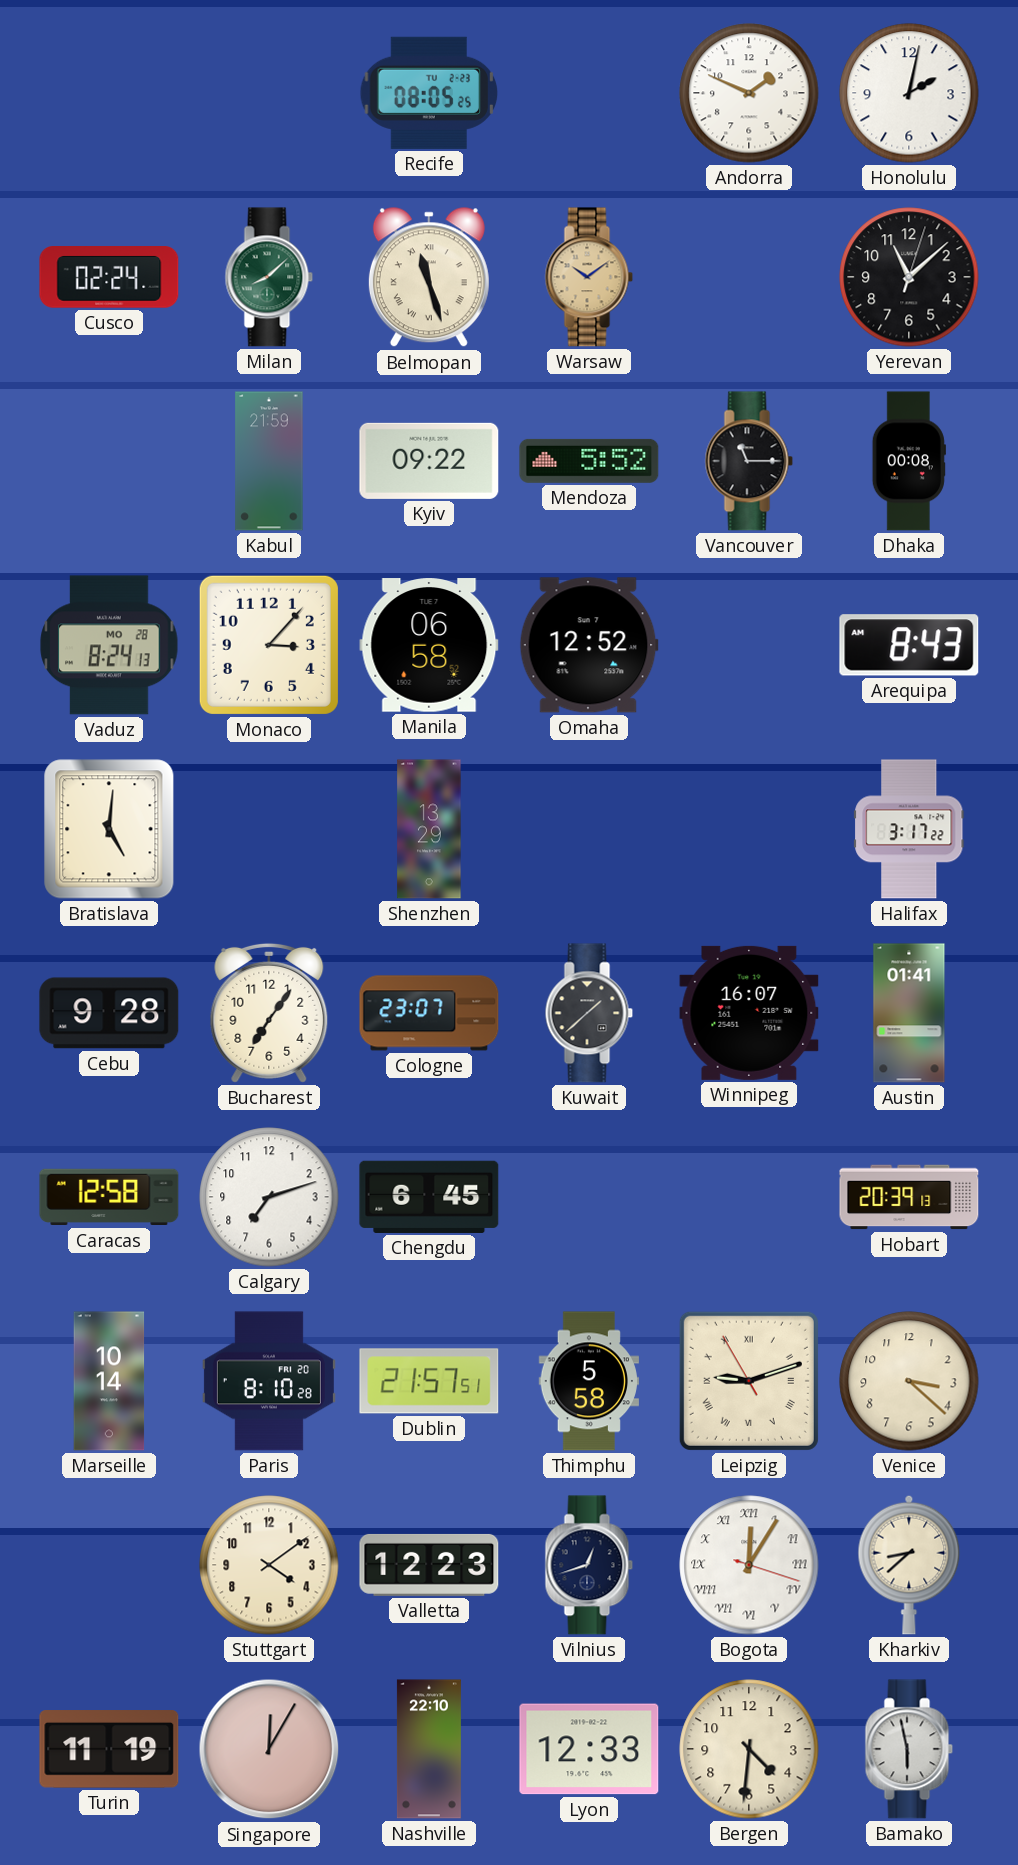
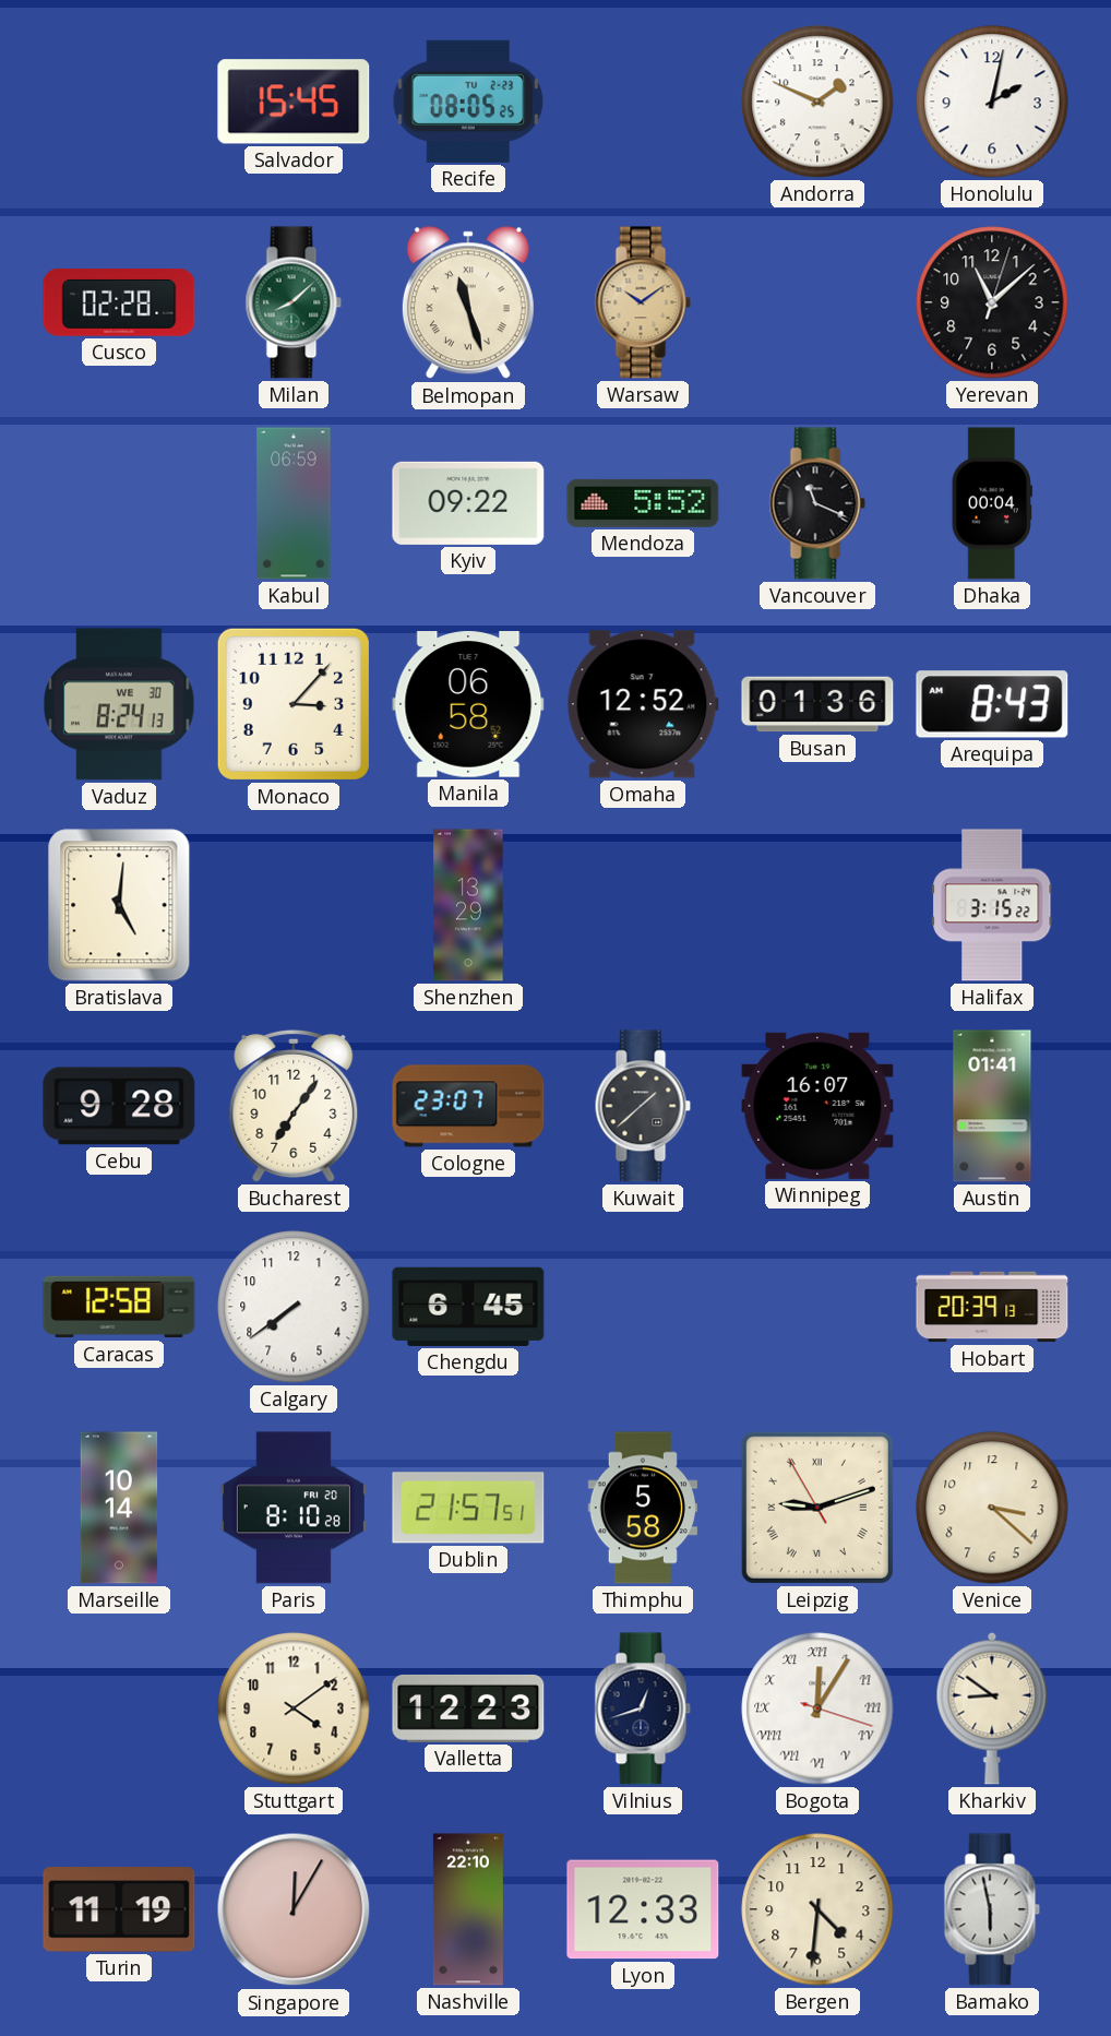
Salvador: none -> 15:45
Cusco: 02:24 -> 02:28
Kabul: 21:59 -> 06:59
Vancouver: 11:15 -> 11:19
Dhaka: 00:08 -> 00:04
Vaduz date: MO 28 -> WE 30
Busan: none -> 01:36
Halifax: 3:17 -> 3:15
Calgary: 7:12 -> 7:39
Kharkiv: 8:38 -> 8:51
